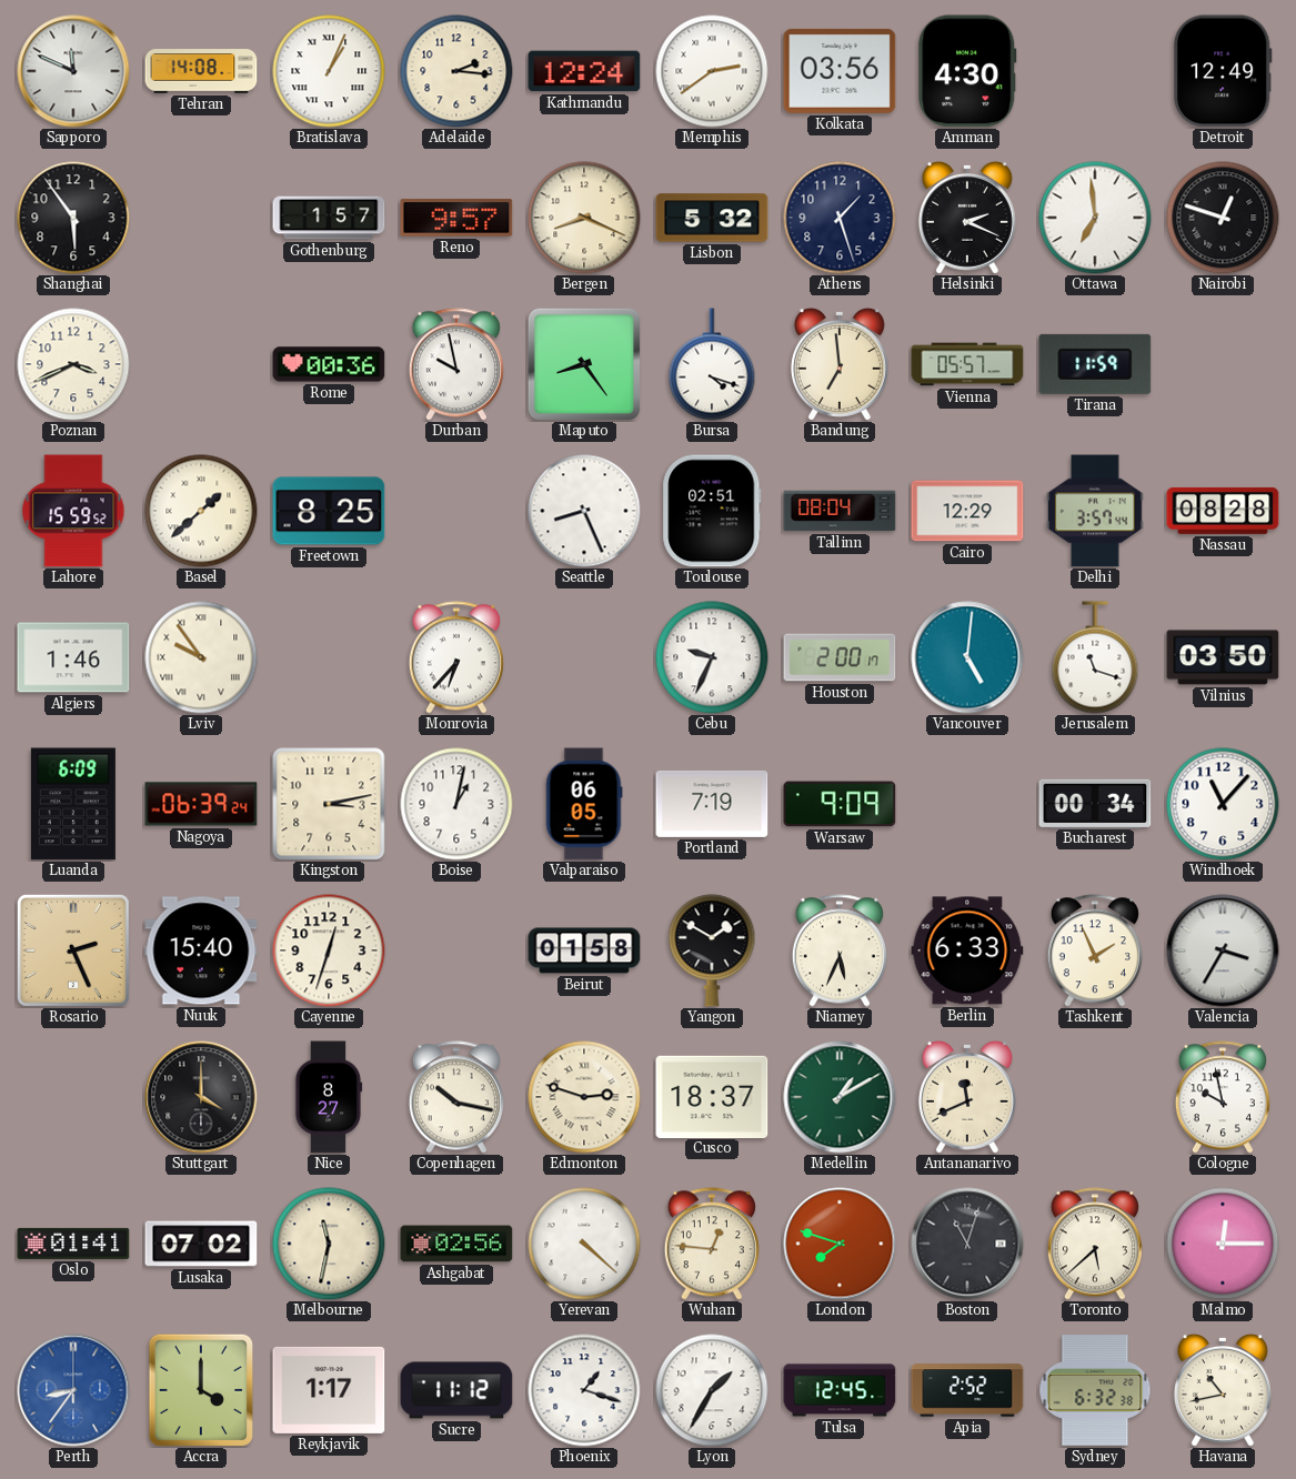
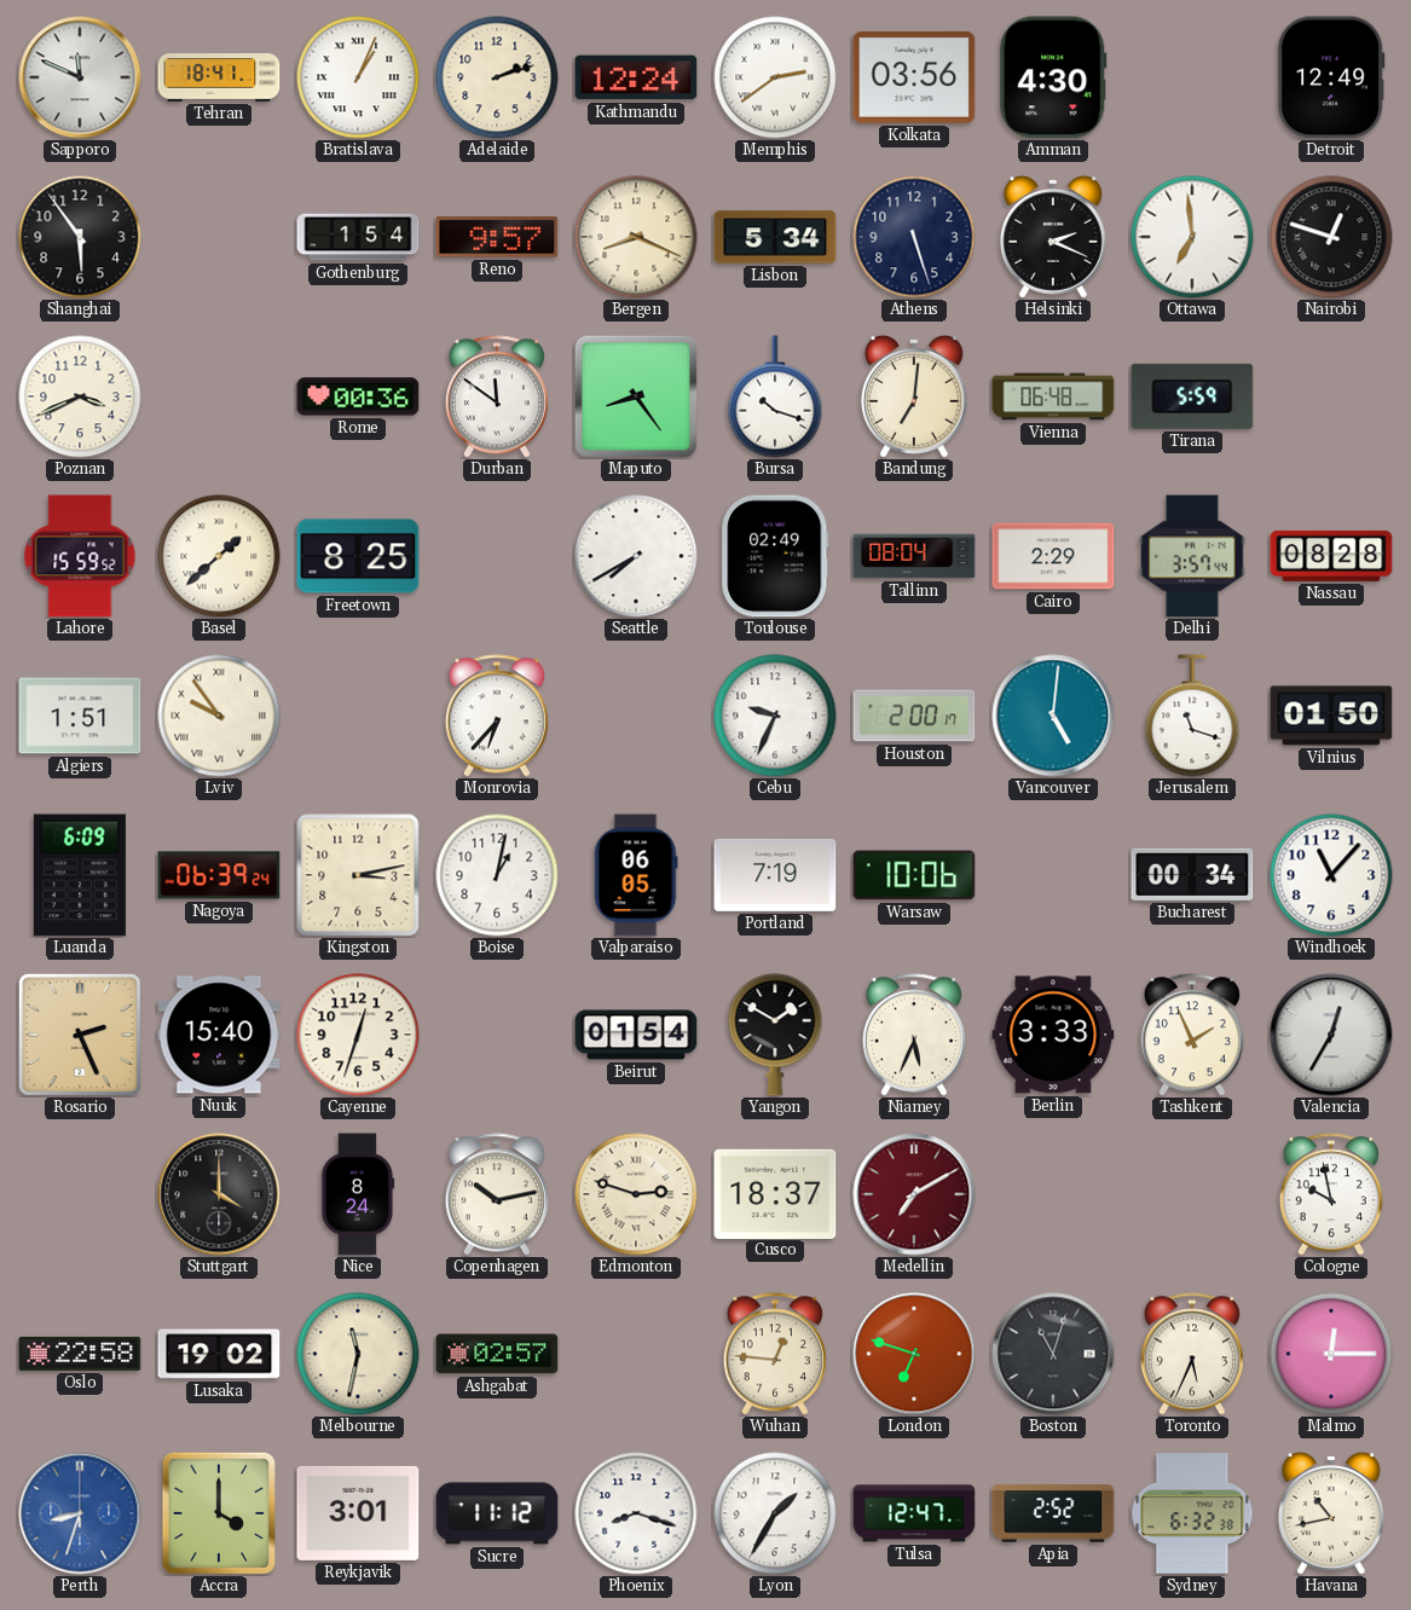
Tehran: 14:08 -> 18:41
Adelaide: 2:16 -> 2:12
Gothenburg: 1:57 -> 1:54
Lisbon: 5:32 -> 5:34
Athens: 1:27 -> 5:27
Durban: 9:58 -> 11:51
Bursa: 4:18 -> 10:18
Bandung: 6:59 -> 7:01
Vienna: 05:57 -> 06:48
Tirana: 11:59 -> 5:59
Seattle: 8:26 -> 7:40
Toulouse: 02:51 -> 02:49
Cairo: 12:29 -> 2:29
Algiers: 1:46 -> 1:51
Vilnius: 03:50 -> 01:50
Warsaw: 9:09 -> 10:06
Beirut: 01:58 -> 01:54
Berlin: 6:33 -> 3:33
Valencia: 3:35 -> 12:35
Nice: 8:27 -> 8:24
Copenhagen: 10:17 -> 10:13
Medellin: 1:10 -> 7:10
Medellin dial: green -> burgundy
Antananarivo: 11:41 -> none
Oslo: 01:41 -> 22:58
Lusaka: 07:02 -> 19:02
Ashgabat: 02:56 -> 02:57
Yerevan: 4:22 -> none
London: 7:48 -> 6:48
Toronto: 5:38 -> 5:34
Perth: 8:36 -> 8:33
Reykjavik: 1:17 -> 3:01
Phoenix: 1:18 -> 8:18
Tulsa: 12:45 -> 12:47
